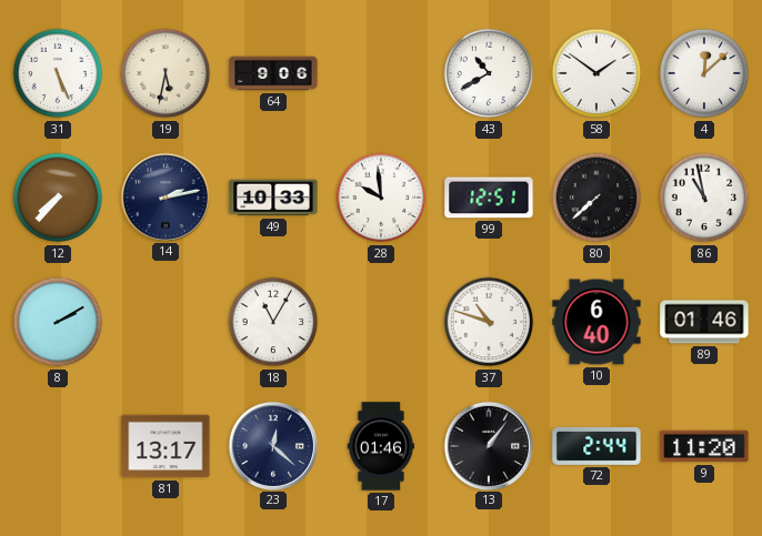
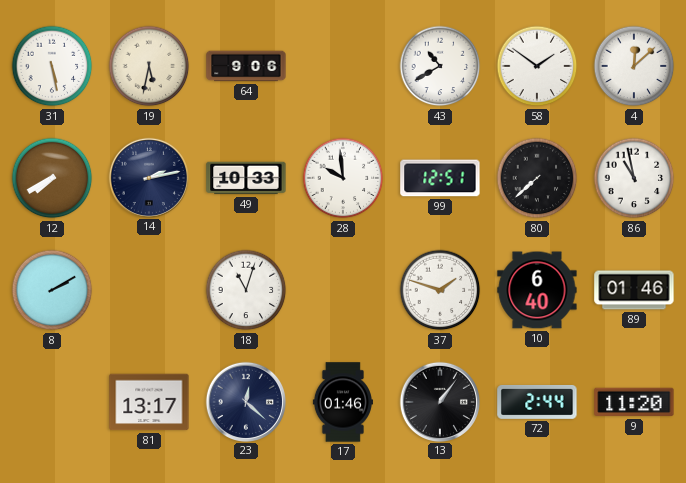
31: 5:26 -> 5:28
12: 7:37 -> 7:40
18: 11:05 -> 11:03
37: 10:48 -> 1:48
